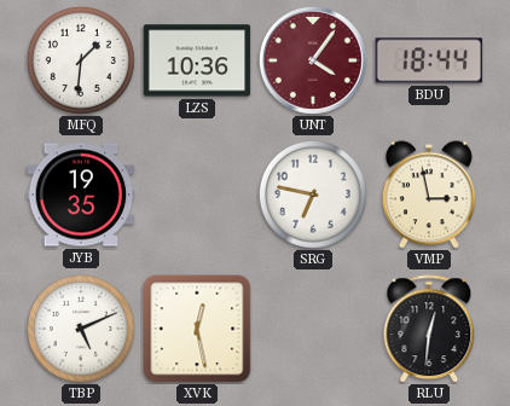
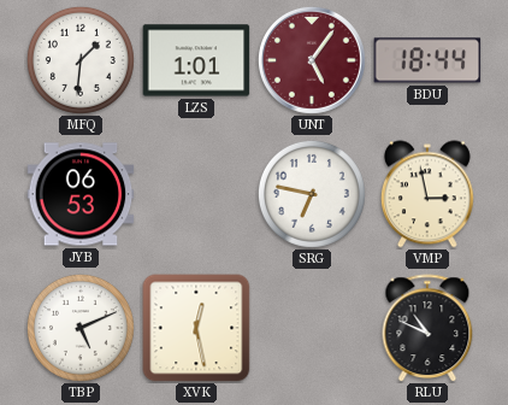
LZS: 10:36 -> 1:01
UNT: 4:06 -> 5:06
JYB: 19:35 -> 06:53
RLU: 12:31 -> 10:49
